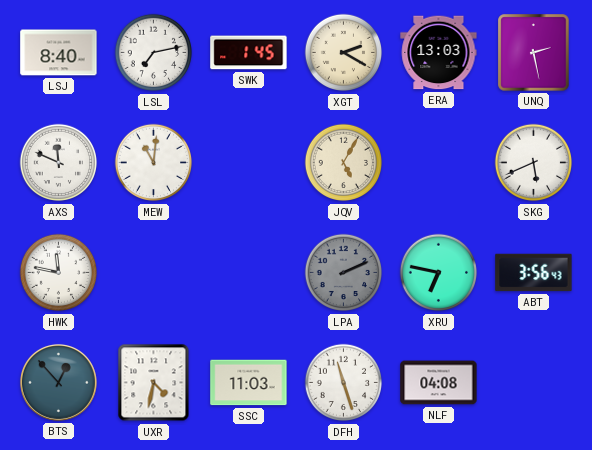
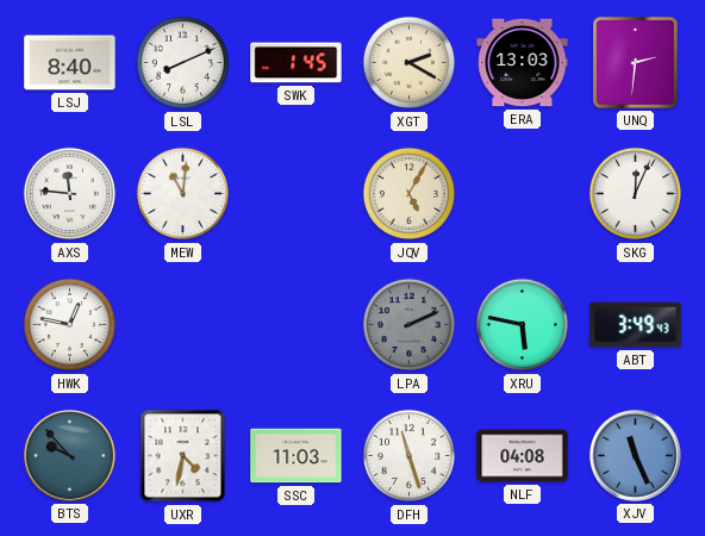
LSL: 7:13 -> 8:11
UNQ: 2:28 -> 2:31
AXS: 11:49 -> 11:46
SKG: 5:41 -> 12:04
HWK: 11:47 -> 12:47
XRU: 6:47 -> 5:47
ABT: 3:56 -> 3:49
BTS: 12:53 -> 9:53
XJV: none -> 11:26
